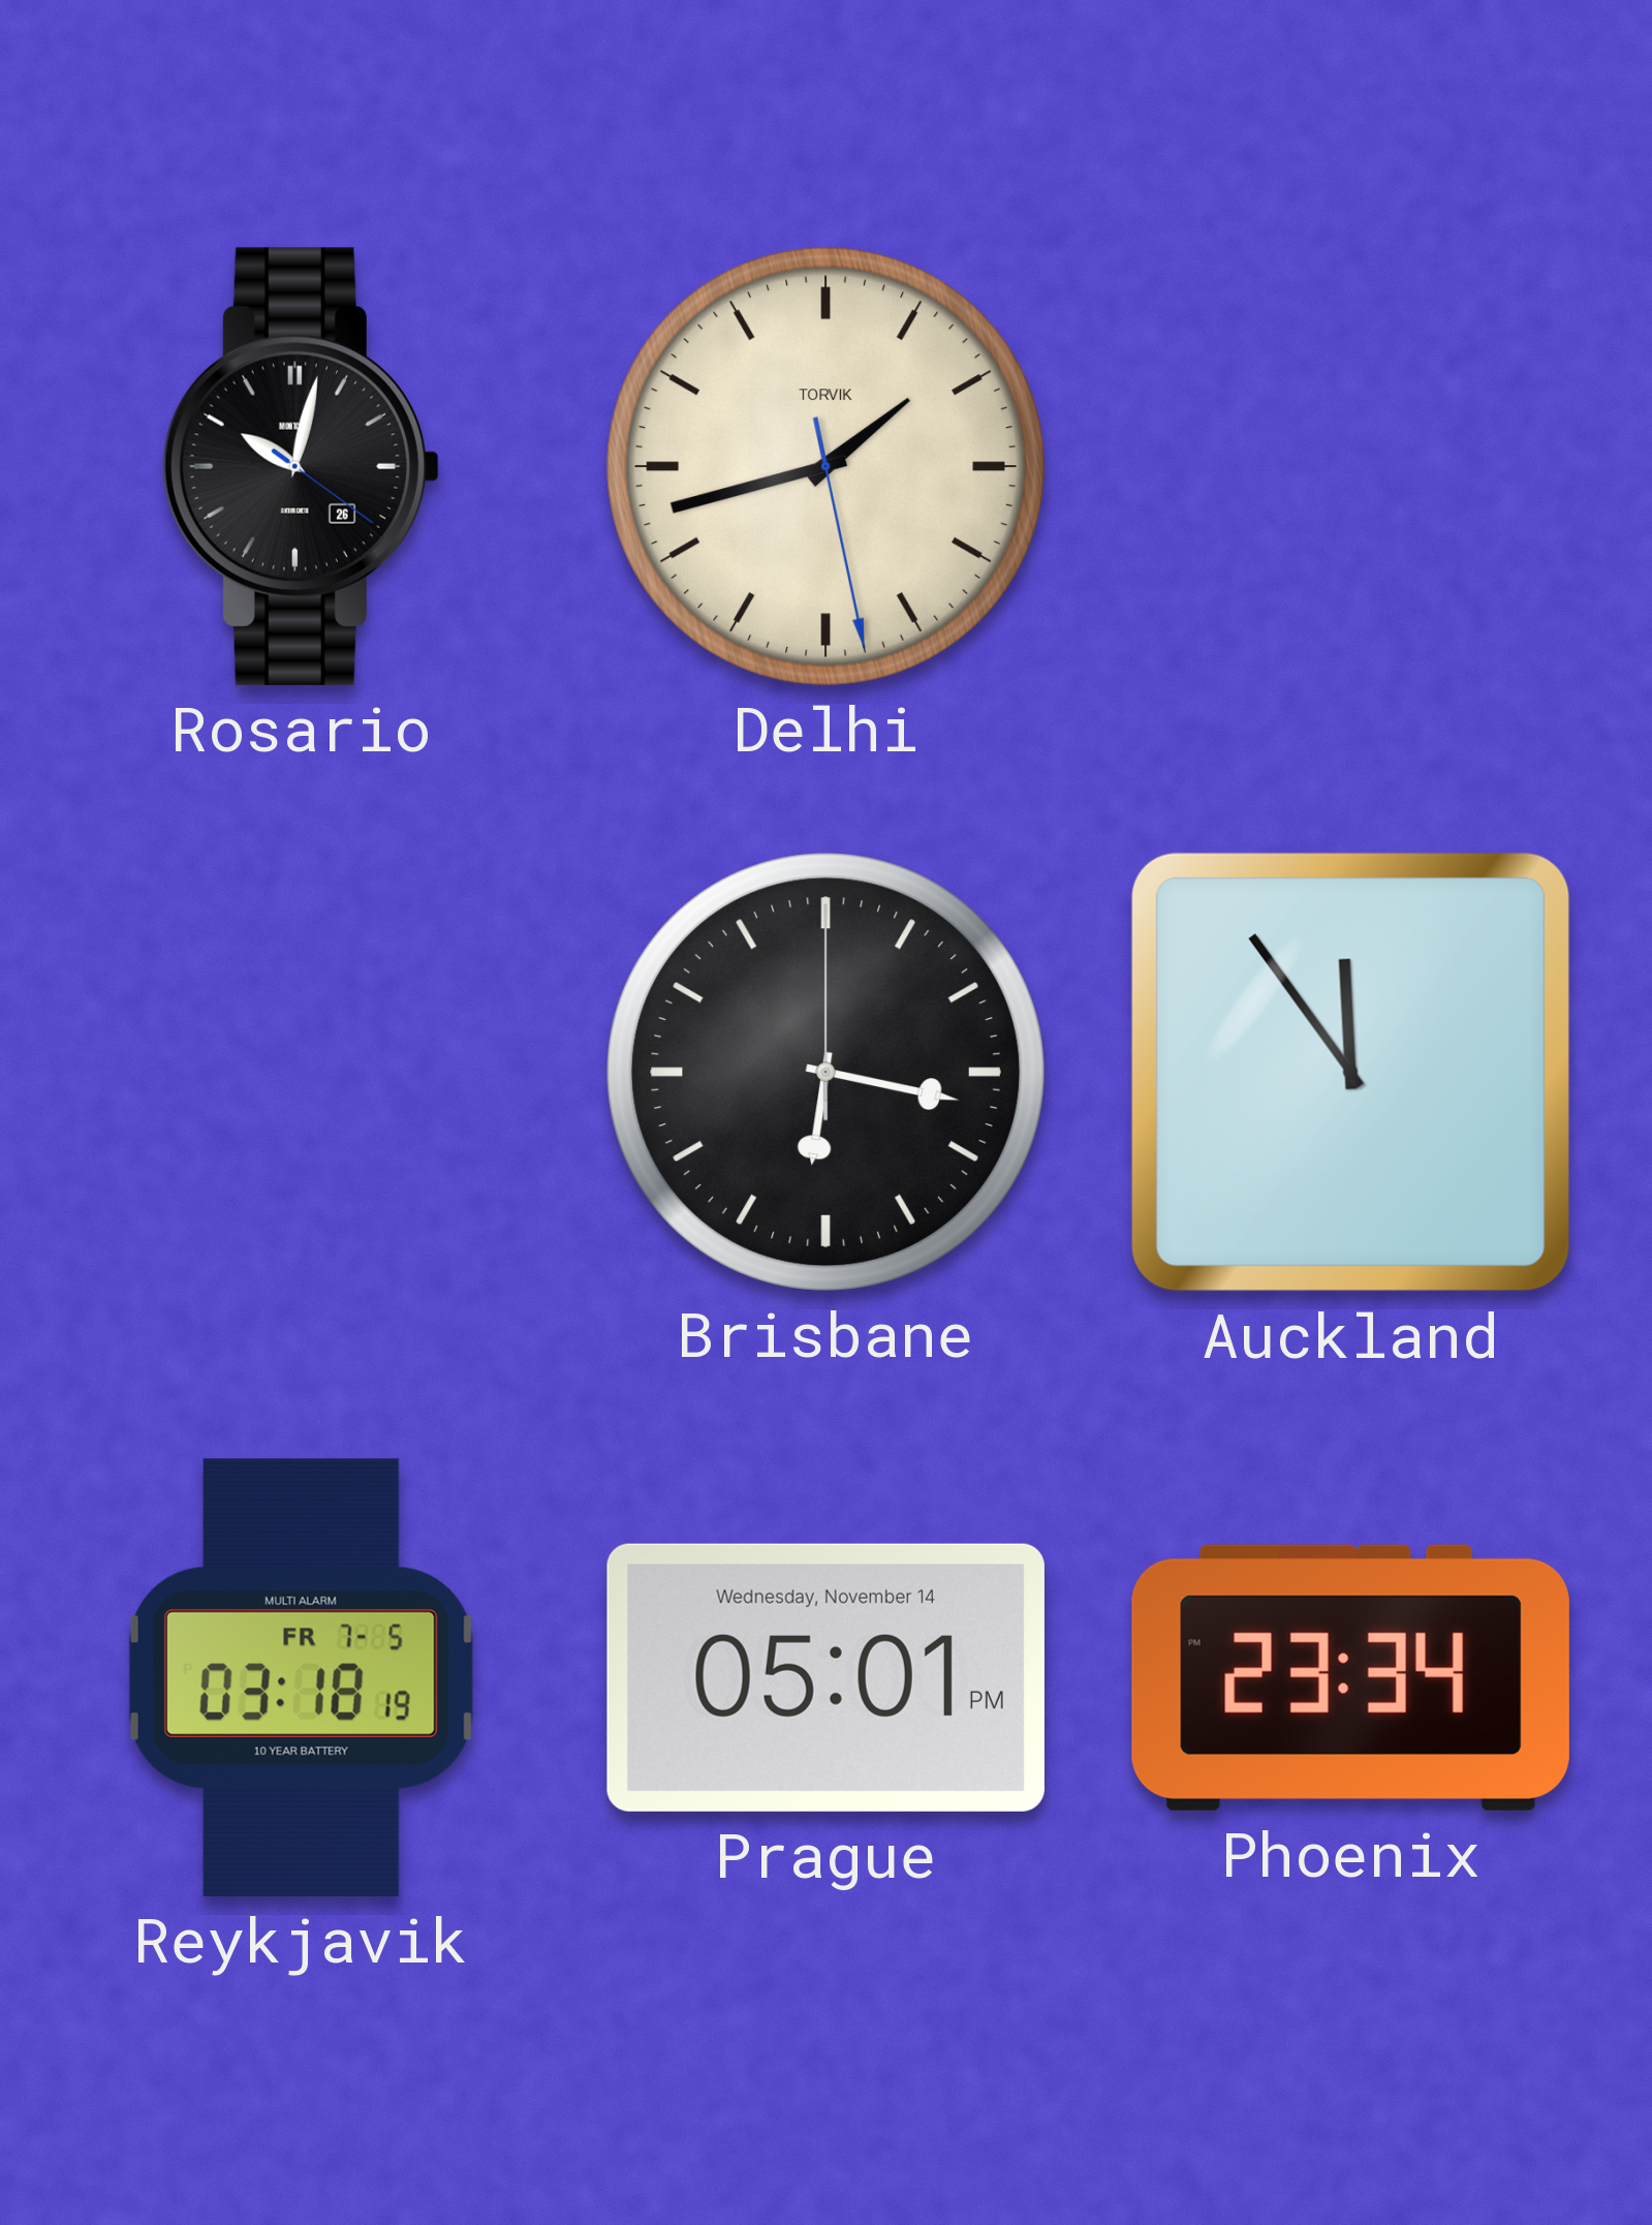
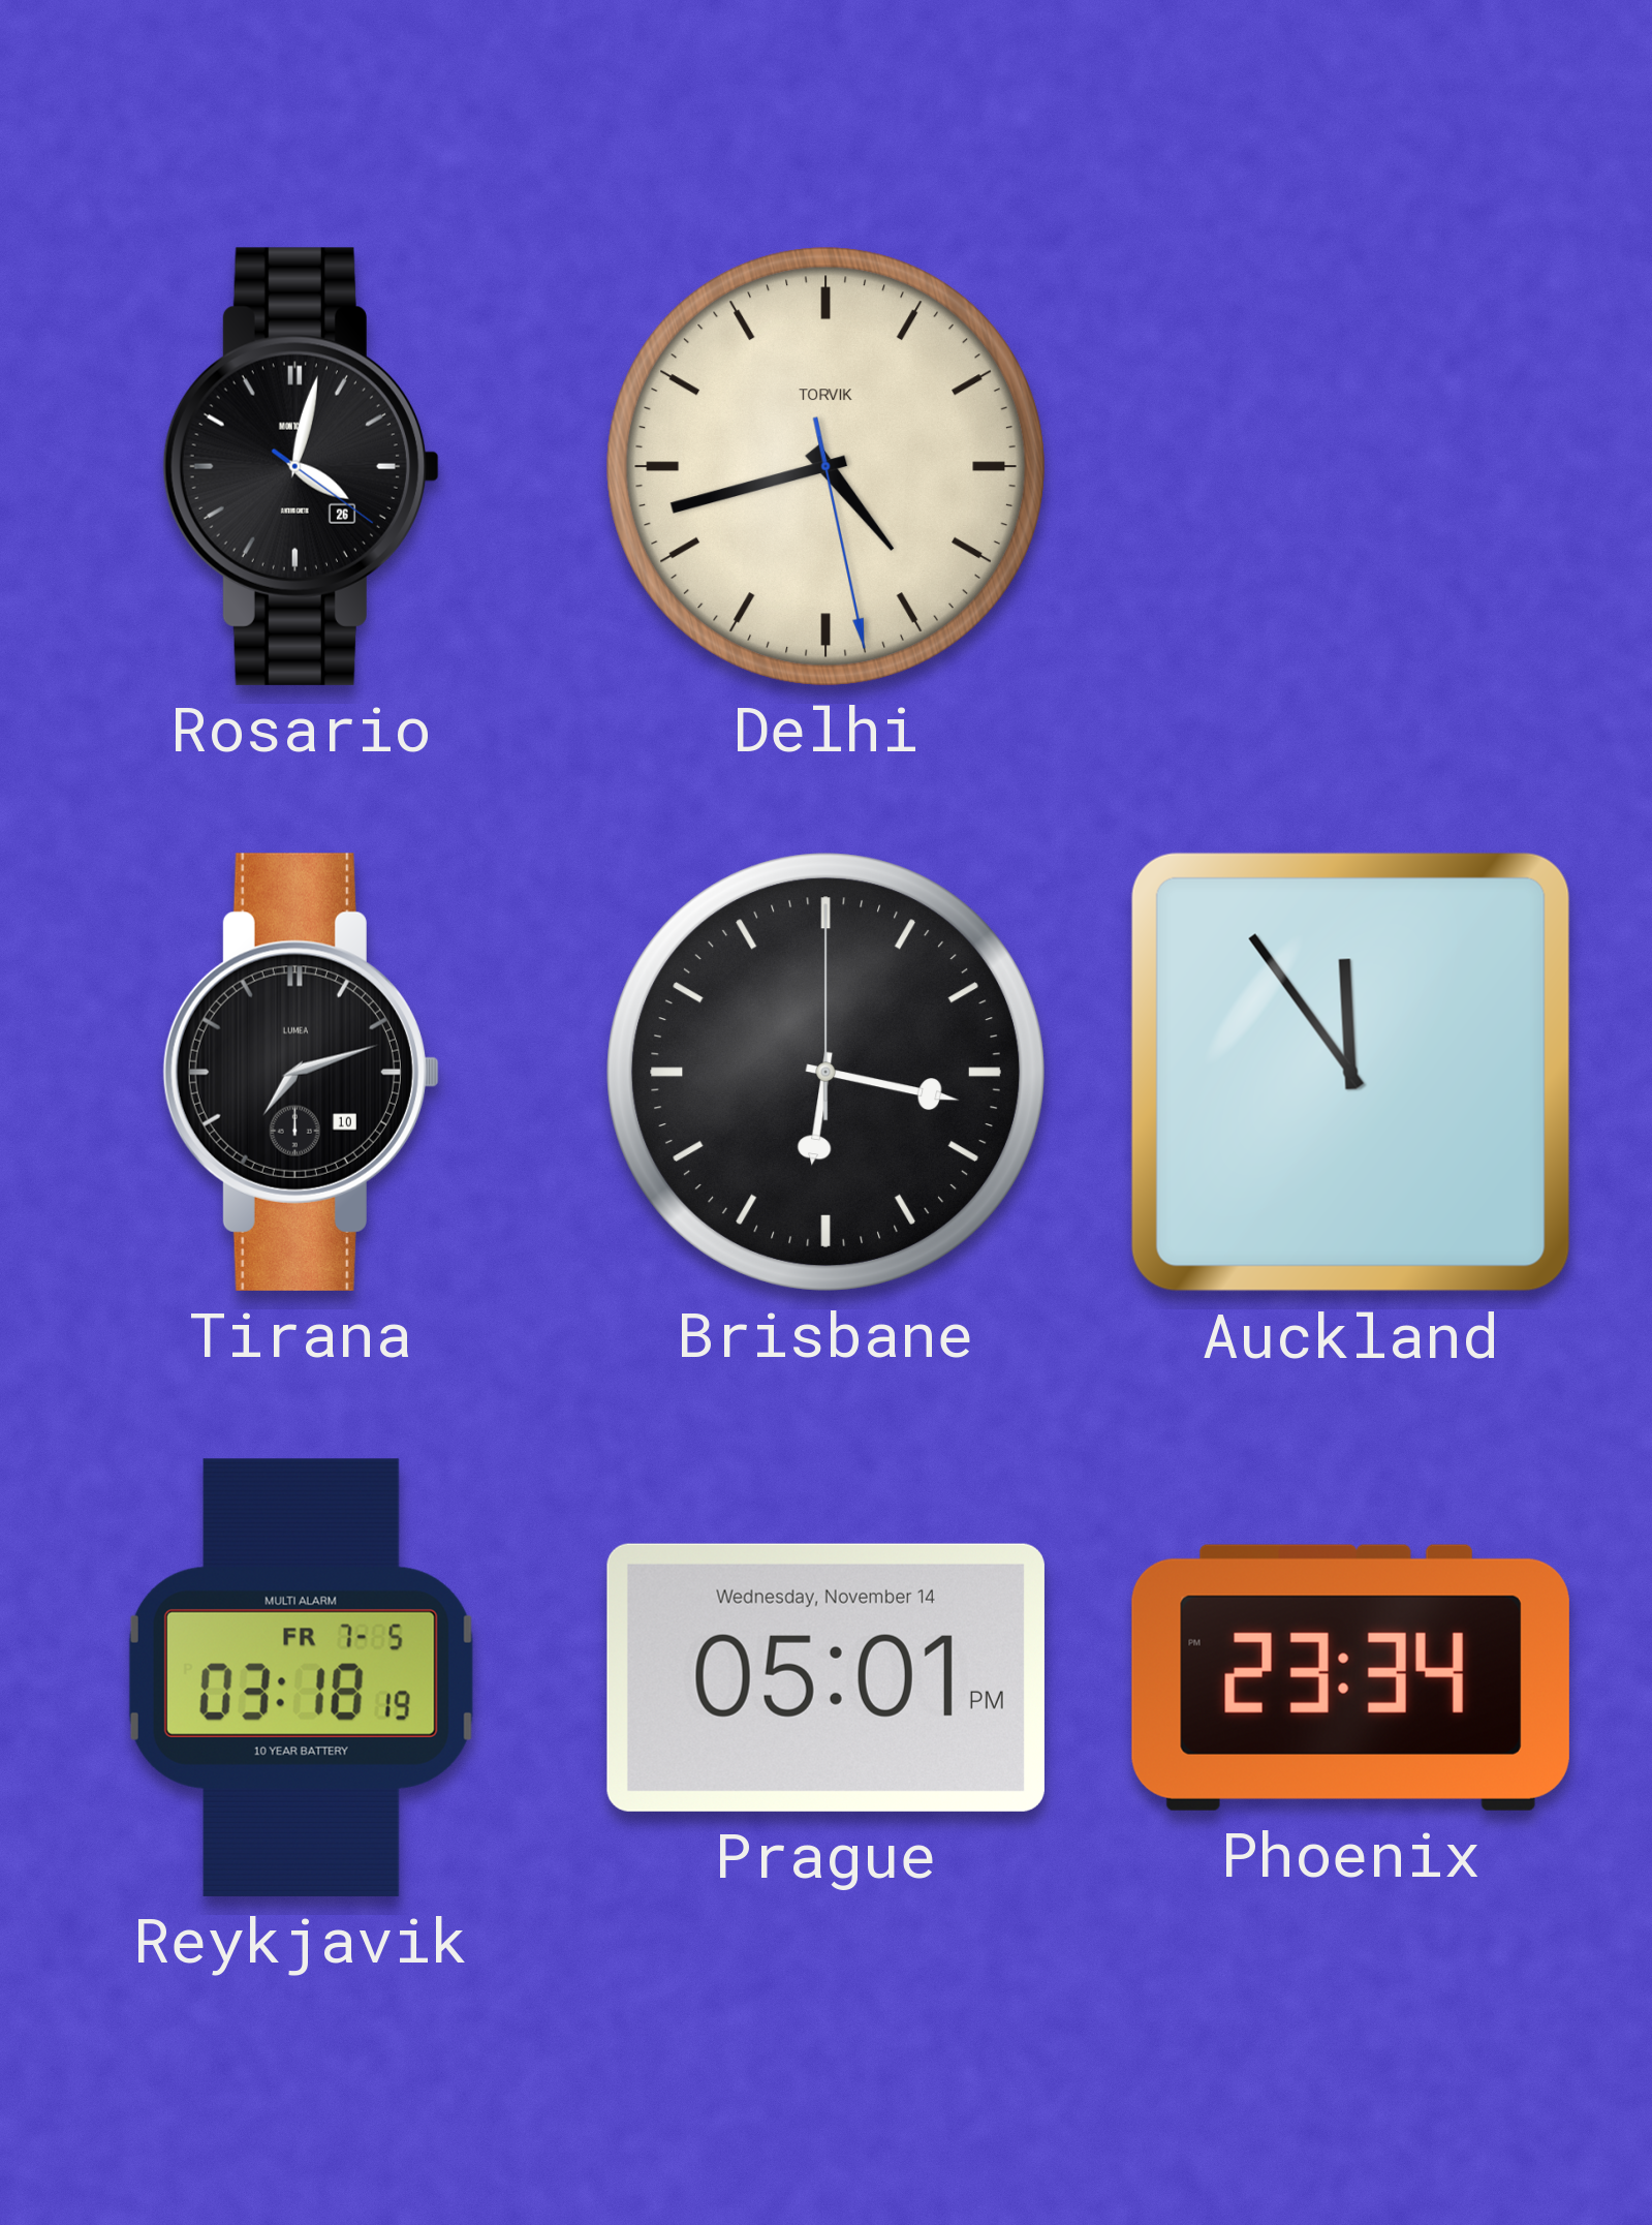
Rosario: 10:02 -> 4:02
Delhi: 1:42 -> 4:42
Tirana: none -> 7:12
